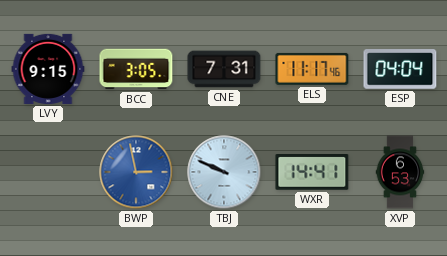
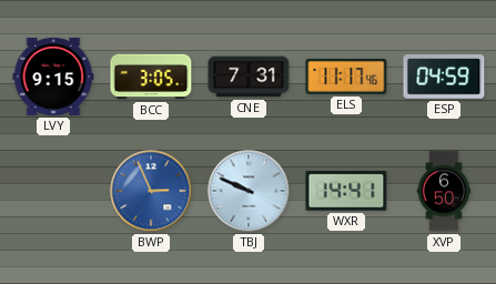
ESP: 04:04 -> 04:59
BWP: 2:58 -> 2:56
XVP: 6:53 -> 6:50
